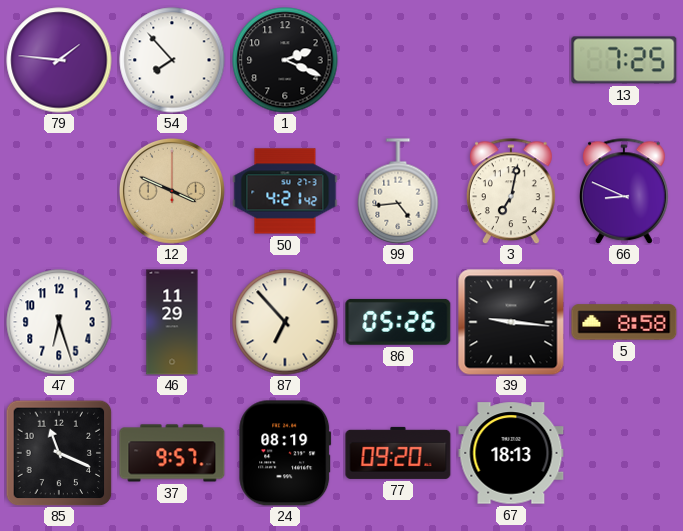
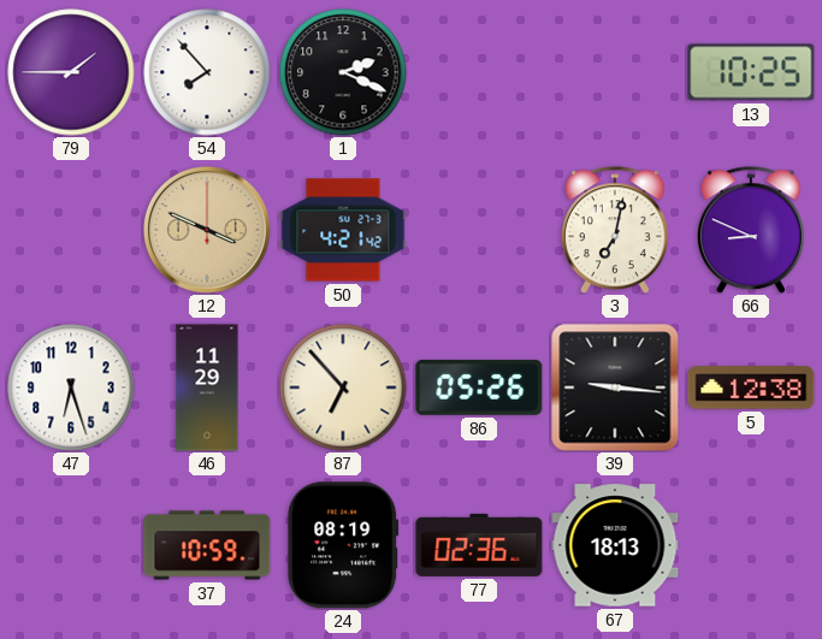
79: 1:46 -> 1:45
13: 7:25 -> 10:25
99: 4:44 -> none
5: 8:58 -> 12:38
85: 11:19 -> none
37: 9:57 -> 10:59
77: 09:20 -> 02:36
